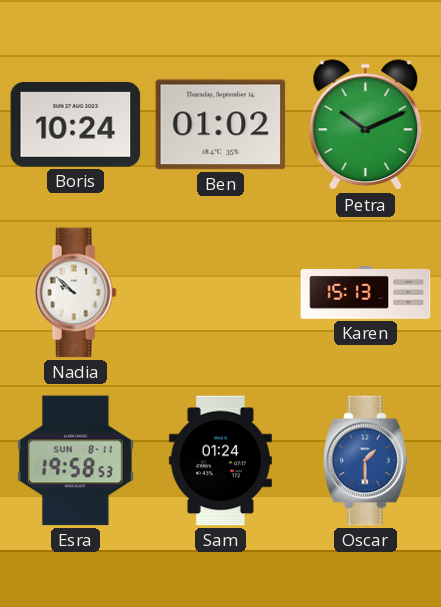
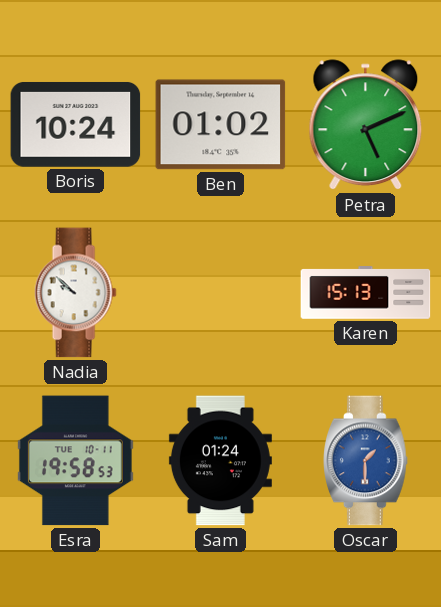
Petra: 10:11 -> 5:11
Esra date: SUN 8-11 -> TUE 10-11
